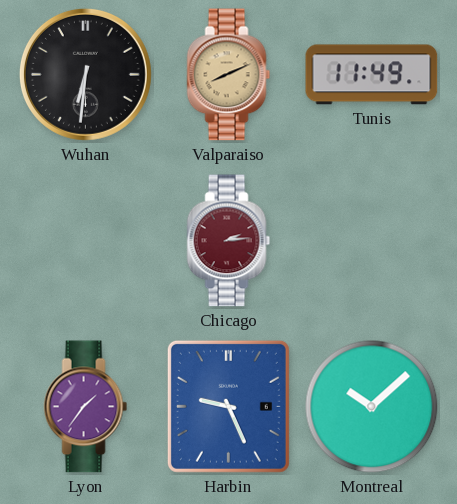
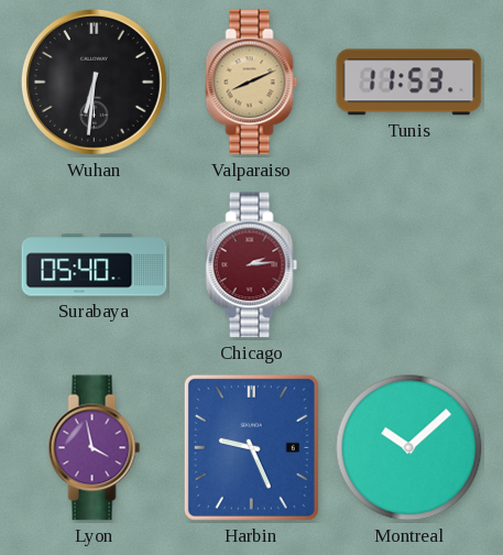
Tunis: 11:49 -> 11:53
Surabaya: none -> 05:40
Lyon: 1:36 -> 3:58
